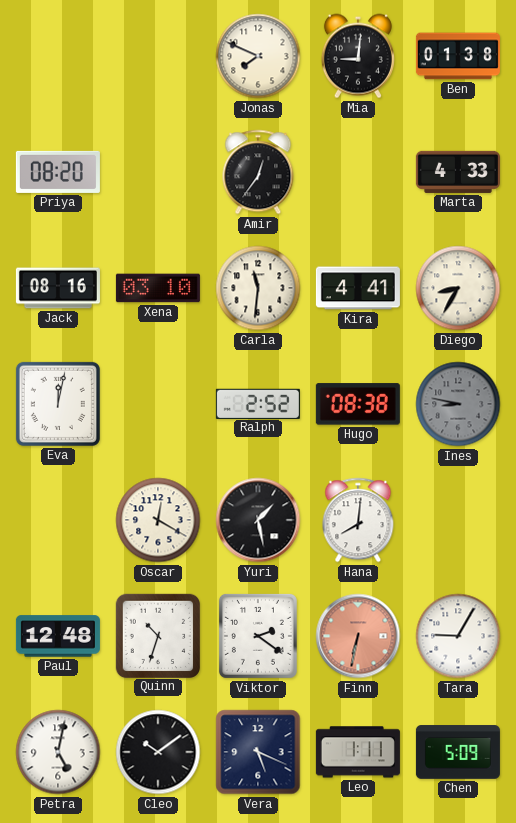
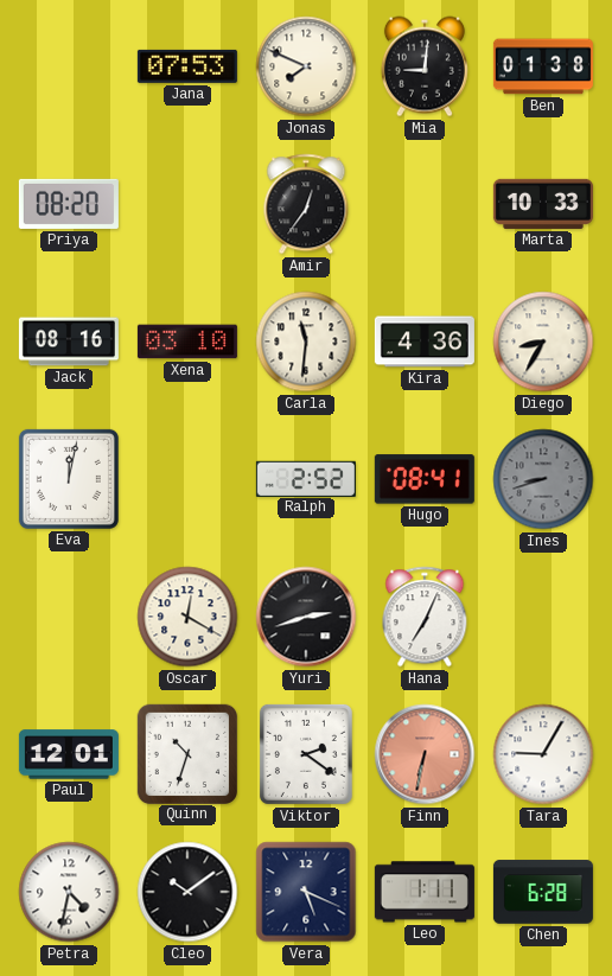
Jana: none -> 07:53
Marta: 4:33 -> 10:33
Kira: 4:41 -> 4:36
Hugo: 08:38 -> 08:41
Ines: 8:47 -> 8:42
Yuri: 1:28 -> 2:42
Hana: 8:01 -> 7:04
Paul: 12:48 -> 12:01
Petra: 5:02 -> 4:32
Chen: 5:09 -> 6:28
